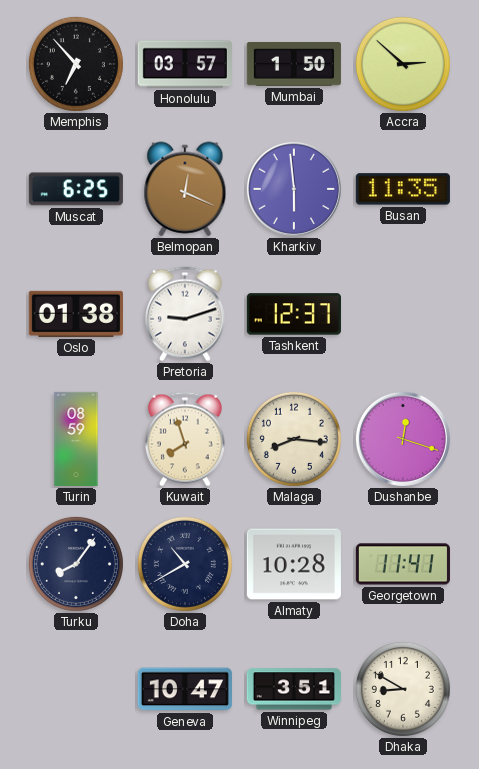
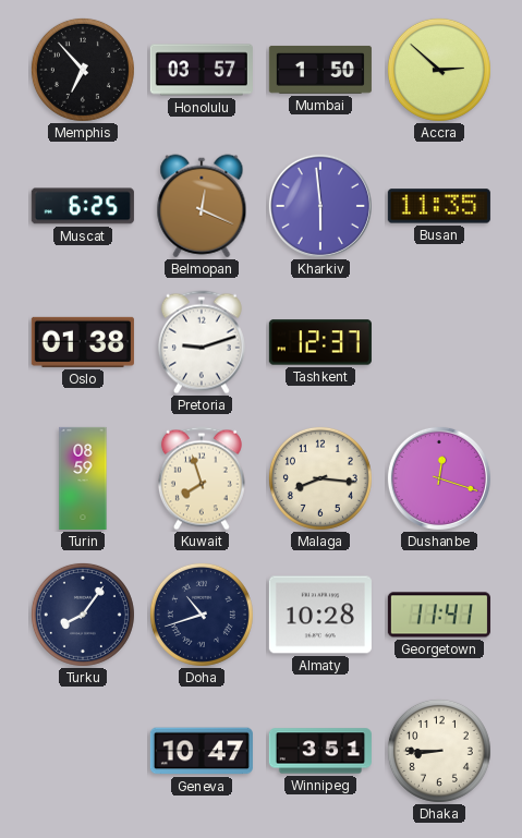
Doha: 10:40 -> 10:42
Dhaka: 8:50 -> 8:45
